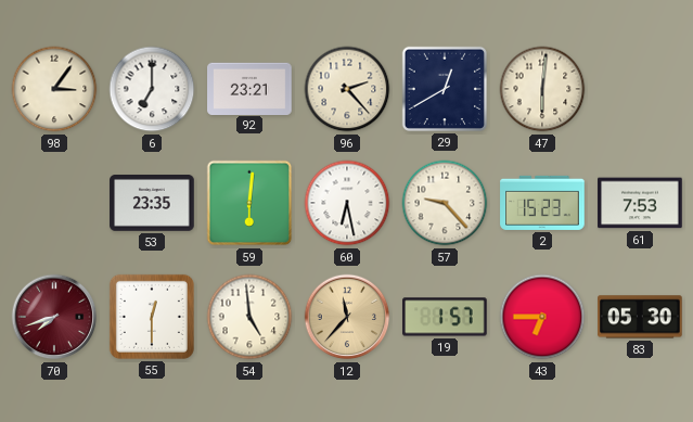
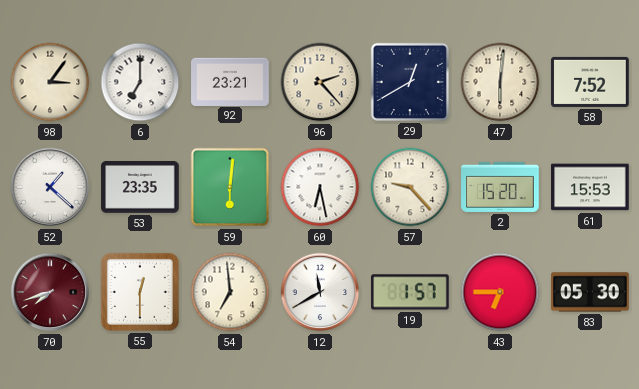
58: none -> 7:52
52: none -> 1:22
2: 15:23 -> 15:20
61: 7:53 -> 15:53
54: 4:59 -> 6:59
12: 11:37 -> 11:40
12 dial: champagne -> white
